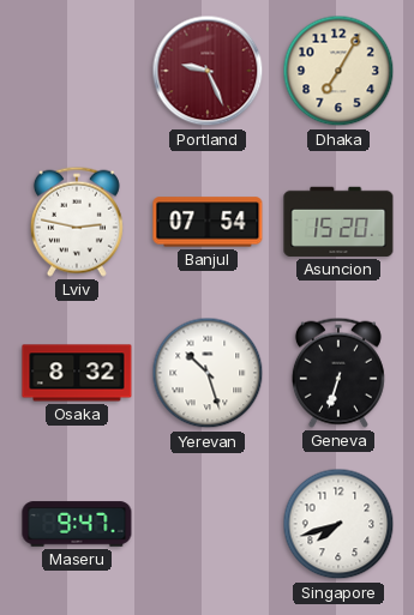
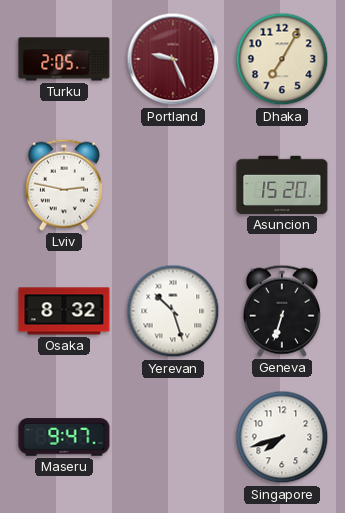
Turku: none -> 2:05
Banjul: 07:54 -> none
